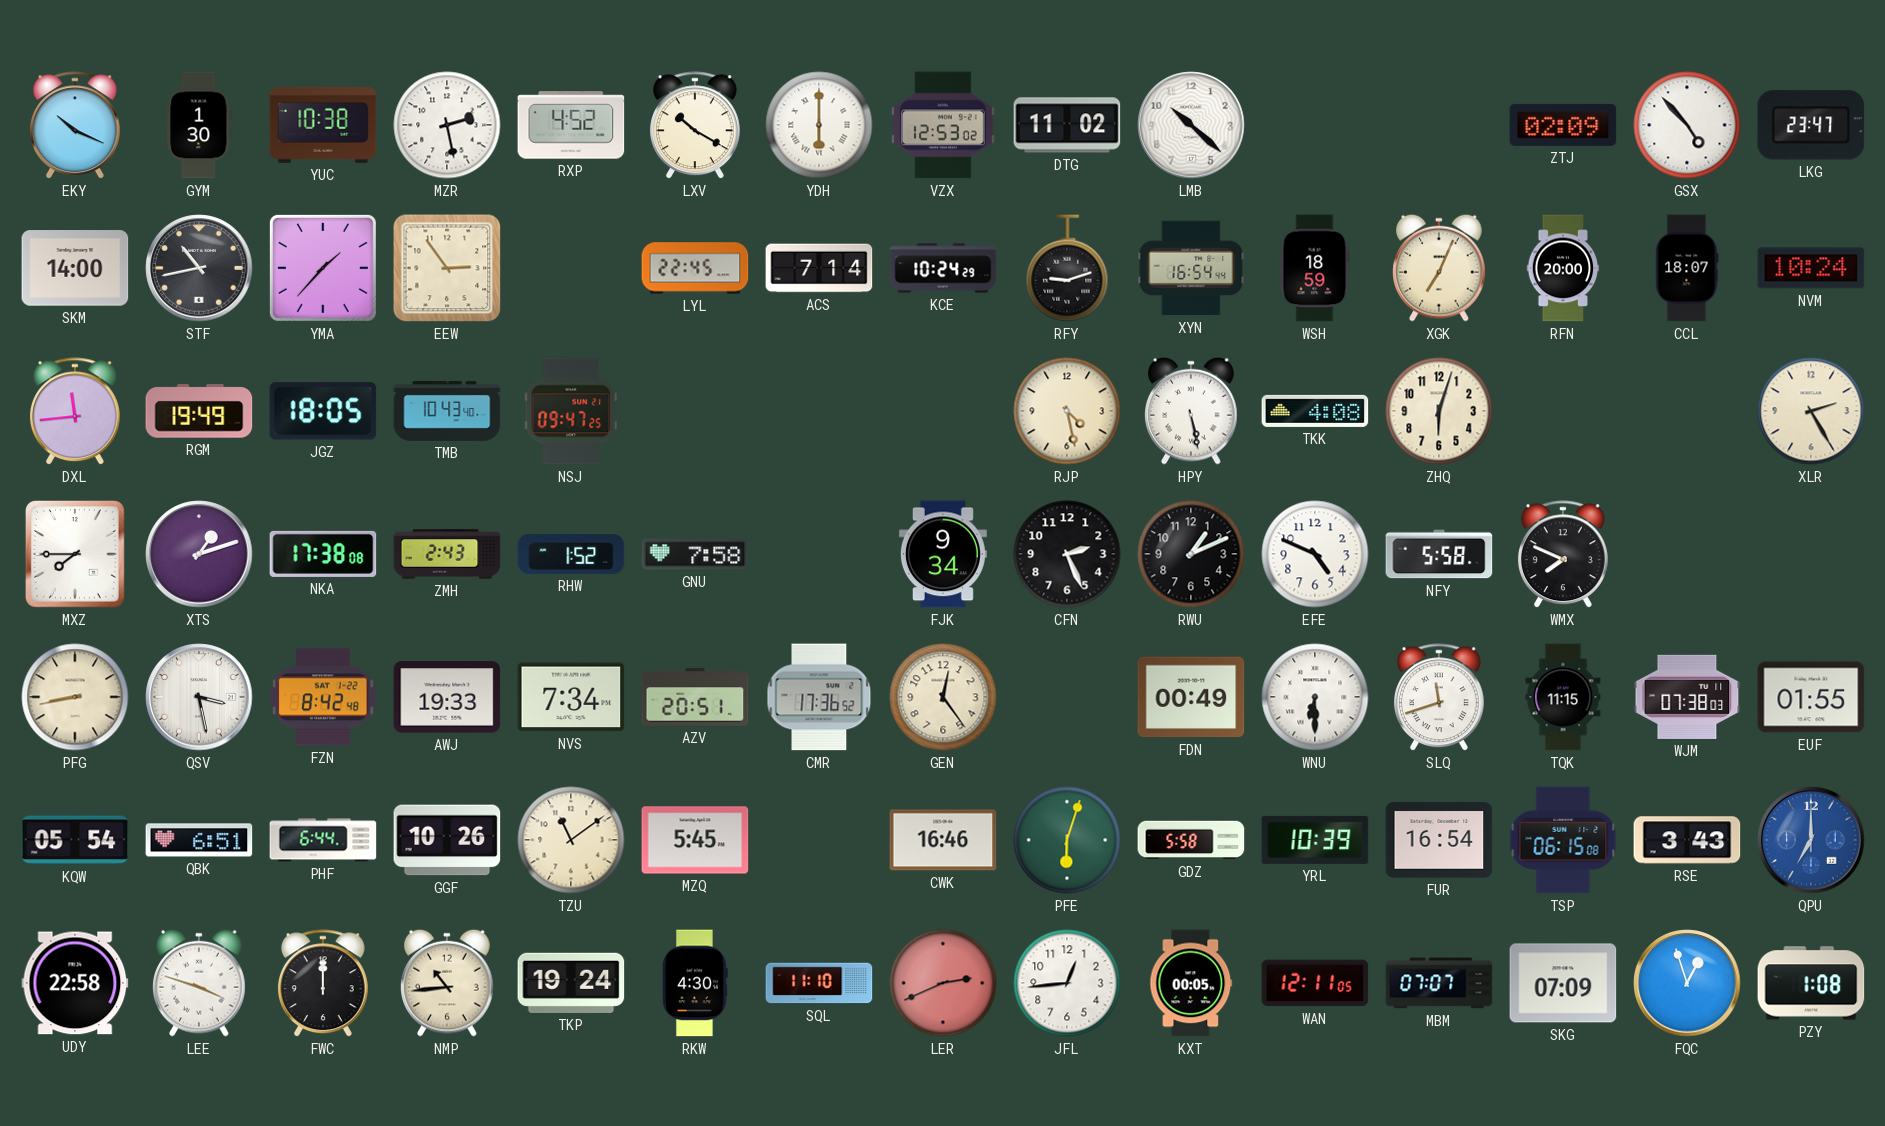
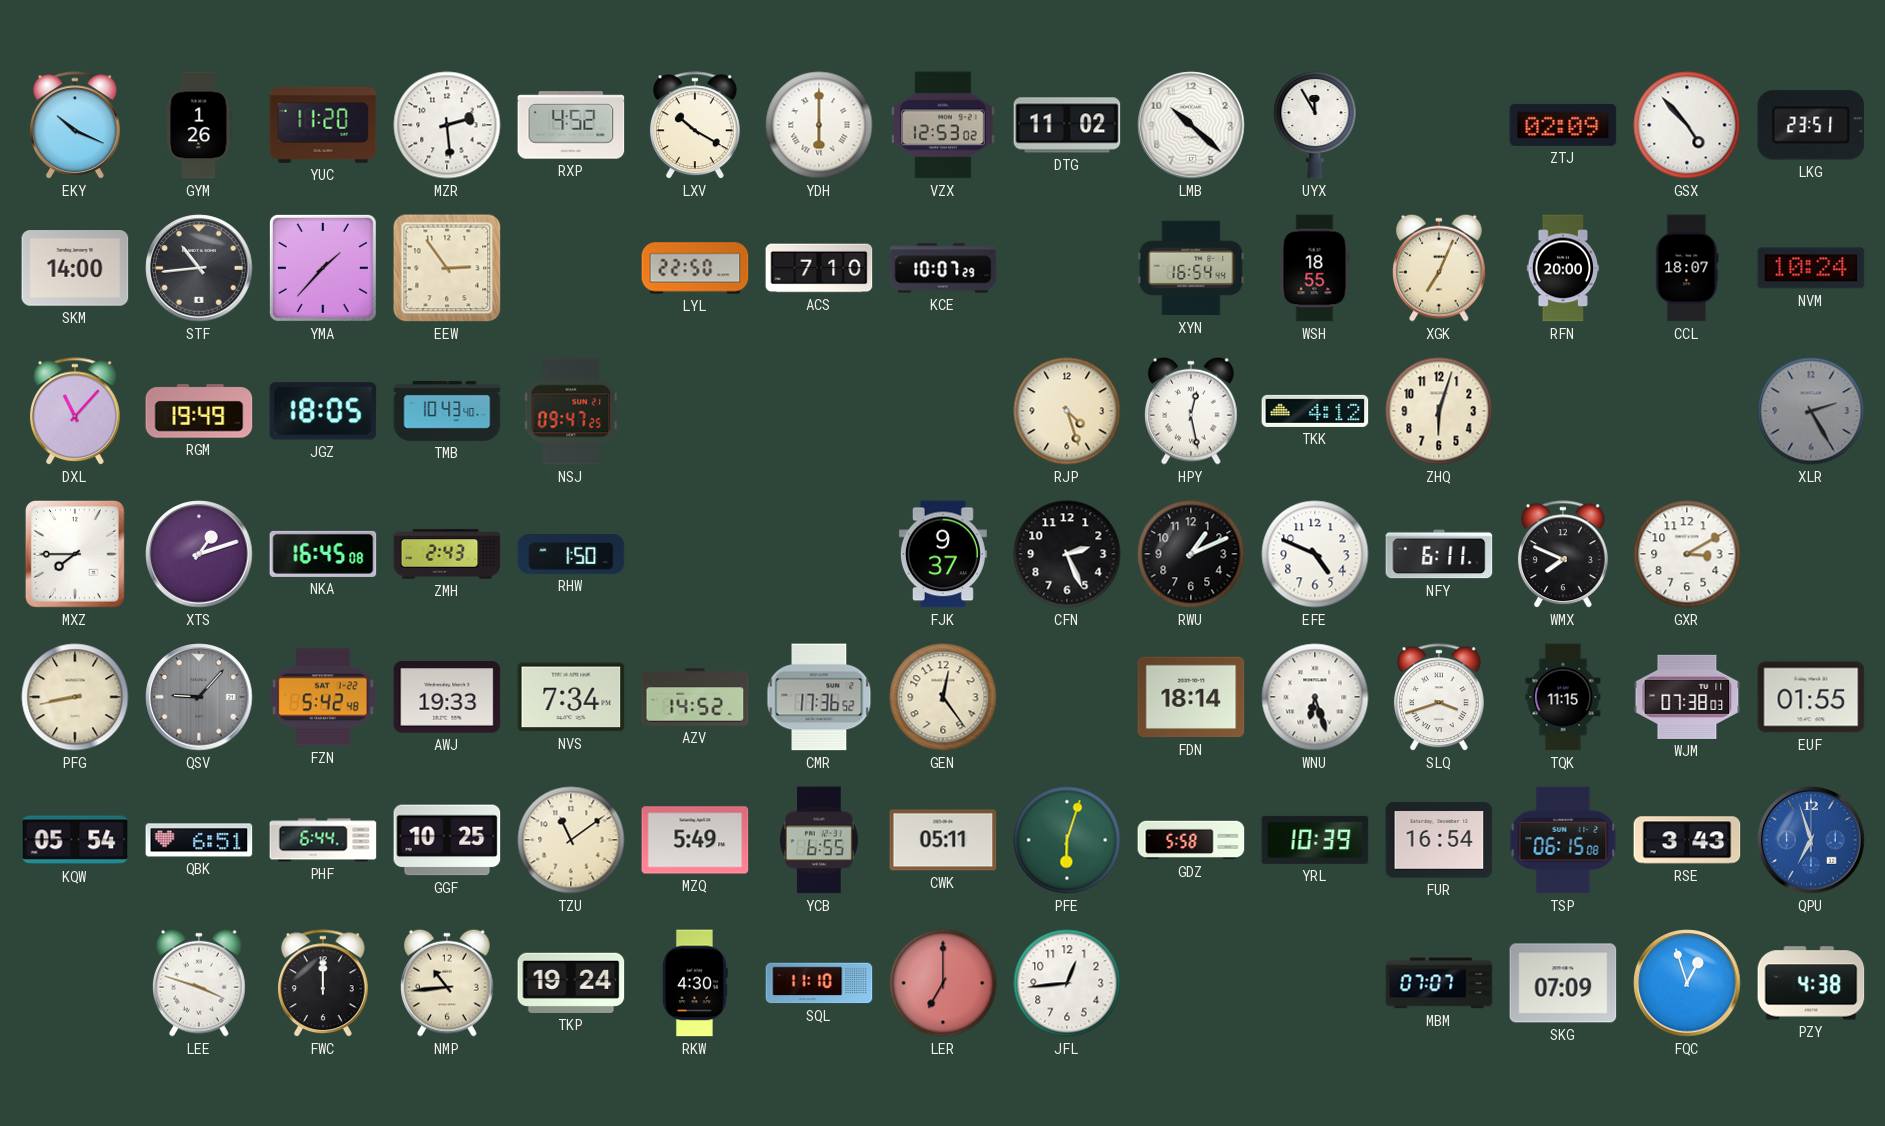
GYM: 1:30 -> 1:26
YUC: 10:38 -> 11:20
MZR: 2:28 -> 2:29
UYX: none -> 11:55
LKG: 23:47 -> 23:51
STF: 10:43 -> 10:44
LYL: 22:45 -> 22:50
ACS: 7:14 -> 7:10
KCE: 10:24 -> 10:07
RFY: 9:12 -> none
WSH: 18:59 -> 18:55
DXL: 11:44 -> 11:07
RJP: 4:28 -> 4:27
HPY: 5:28 -> 12:28
TKK: 4:08 -> 4:12
XLR dial: cream -> grey
NKA: 17:38 -> 16:45
RHW: 1:52 -> 1:50
GNU: 7:58 -> none
FJK: 9:34 -> 9:37
NFY: 5:58 -> 6:11
GXR: none -> 3:10
QSV: 3:28 -> 9:07
QSV dial: white -> grey
FZN: 8:42 -> 5:42
AZV: 20:51 -> 14:52
FDN: 00:49 -> 18:14
WNU: 6:30 -> 6:27
SLQ: 11:42 -> 3:42
GGF: 10:26 -> 10:25
MZQ: 5:45 -> 5:49
YCB: none -> 6:55
CWK: 16:46 -> 05:11
QPU: 7:00 -> 6:57
UDY: 22:58 -> none
LER: 2:41 -> 7:00
KXT: 00:05 -> none
WAN: 12:11 -> none
PZY: 1:08 -> 4:38
